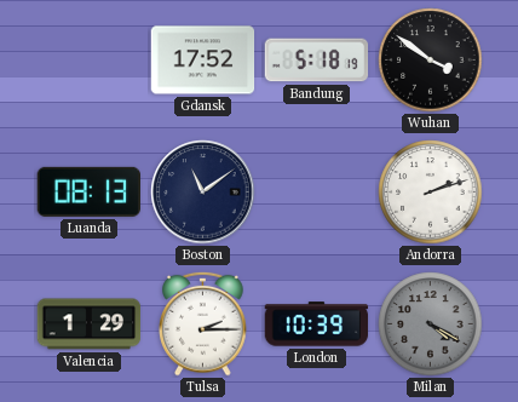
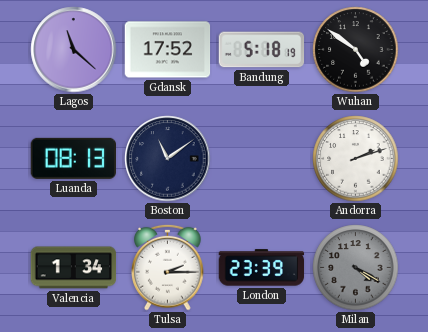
Lagos: none -> 11:22
Wuhan: 3:51 -> 4:51
Valencia: 1:29 -> 1:34
London: 10:39 -> 23:39
